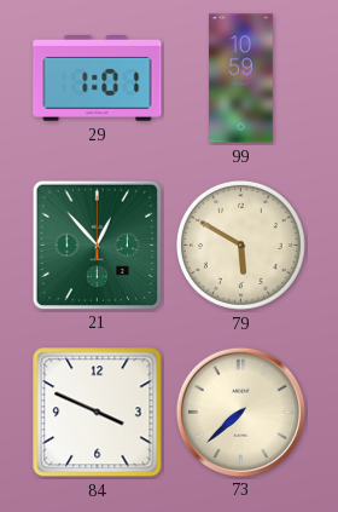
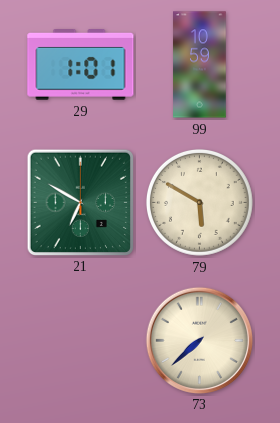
21: 12:53 -> 6:50
84: 3:49 -> none
